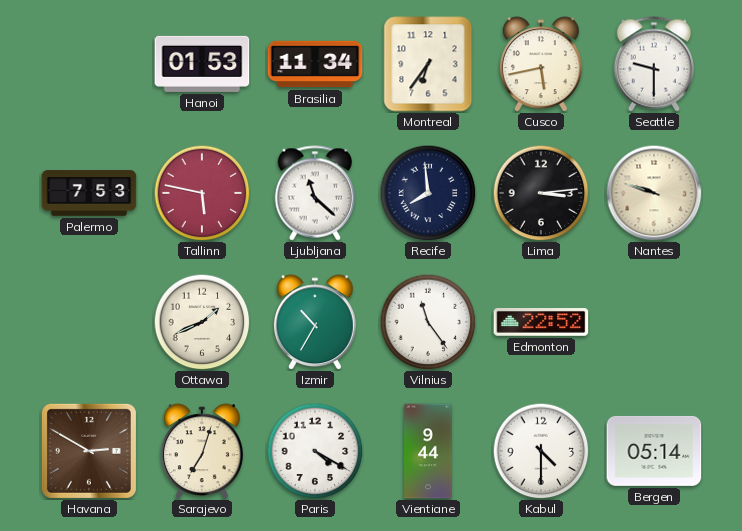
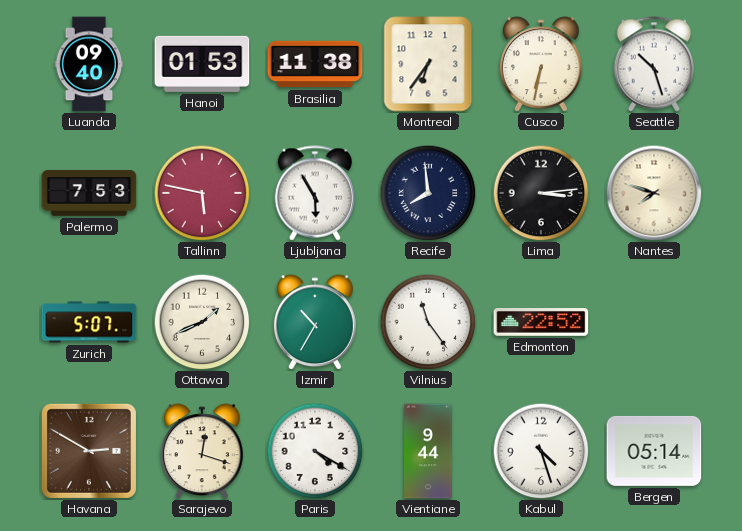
Luanda: none -> 09:40
Brasilia: 11:34 -> 11:38
Cusco: 5:43 -> 6:32
Seattle: 9:30 -> 10:27
Ljubljana: 11:22 -> 5:55
Nantes: 9:48 -> 7:48
Zurich: none -> 5:07
Sarajevo: 7:03 -> 12:18
Kabul: 4:30 -> 4:27
